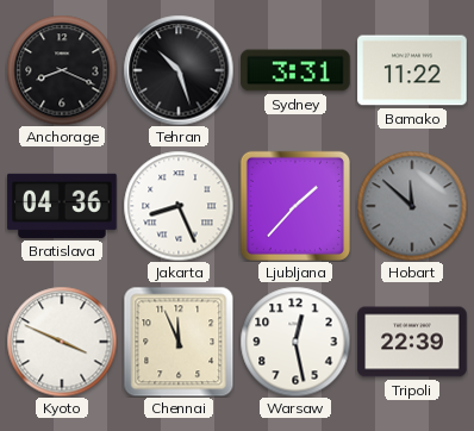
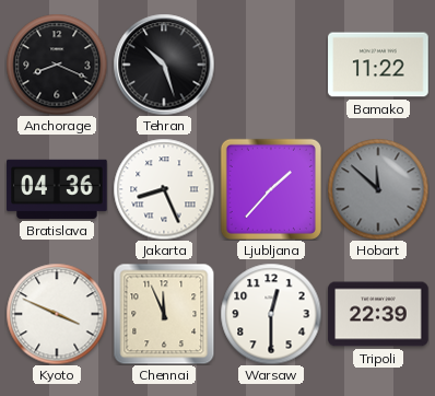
Sydney: 3:31 -> none
Warsaw: 12:28 -> 12:30
